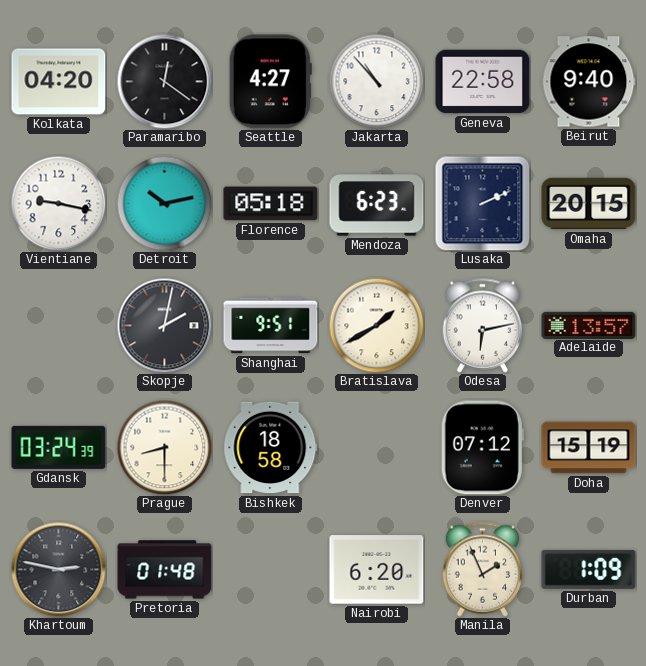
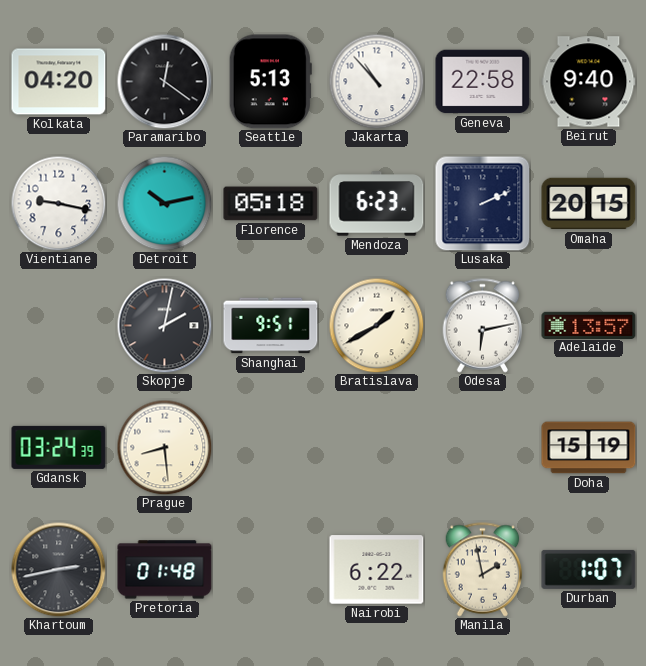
Seattle: 4:27 -> 5:13
Prague: 8:30 -> 8:29
Bishkek: 18:58 -> none
Denver: 07:12 -> none
Khartoum: 2:47 -> 2:43
Nairobi: 6:20 -> 6:22
Manila: 1:56 -> 1:58
Durban: 1:09 -> 1:07
